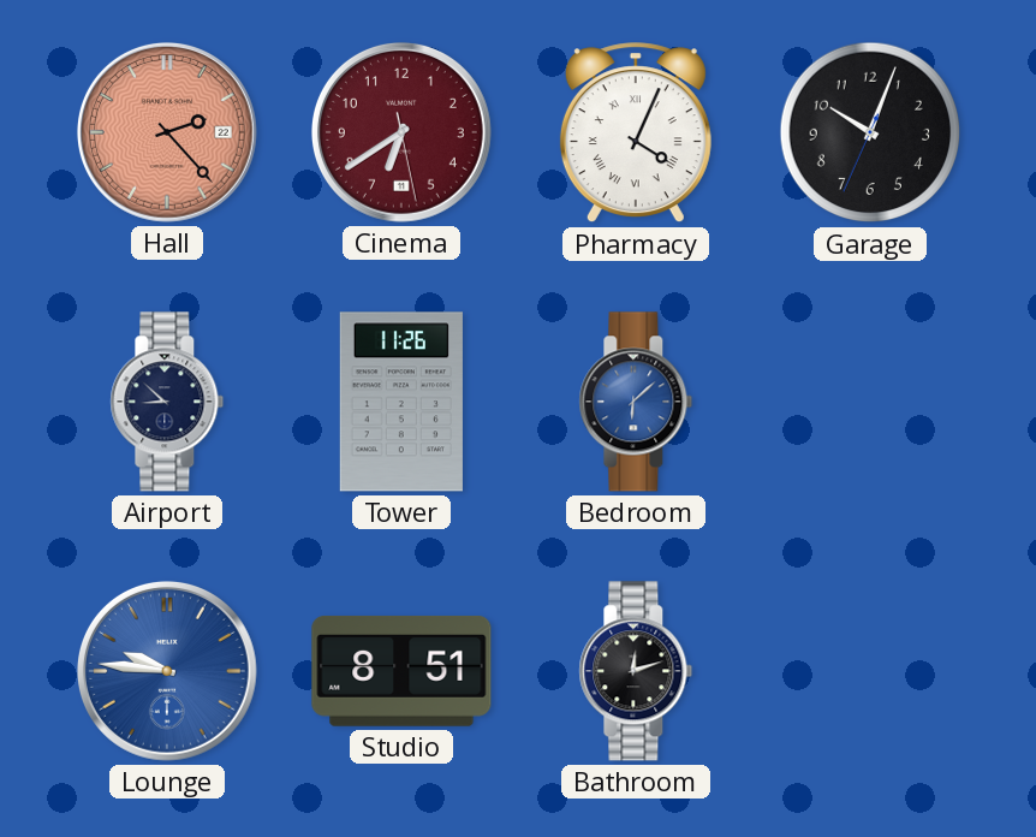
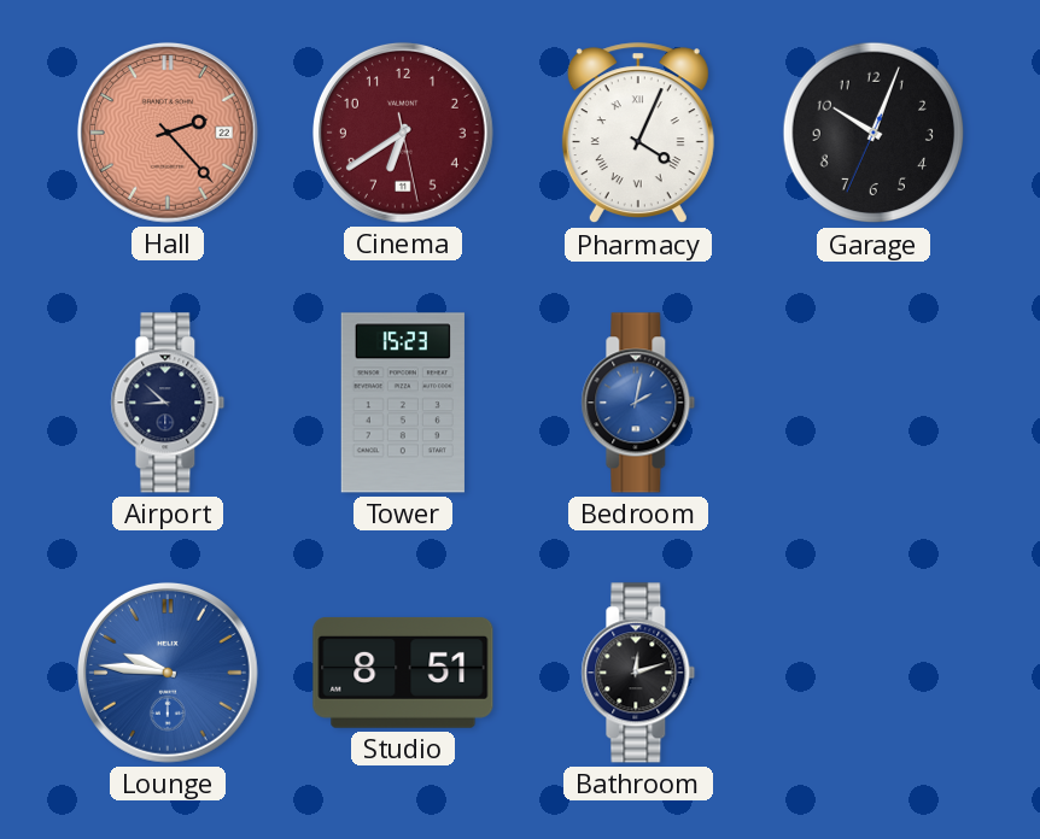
Tower: 11:26 -> 15:23
Bedroom: 6:08 -> 2:02
